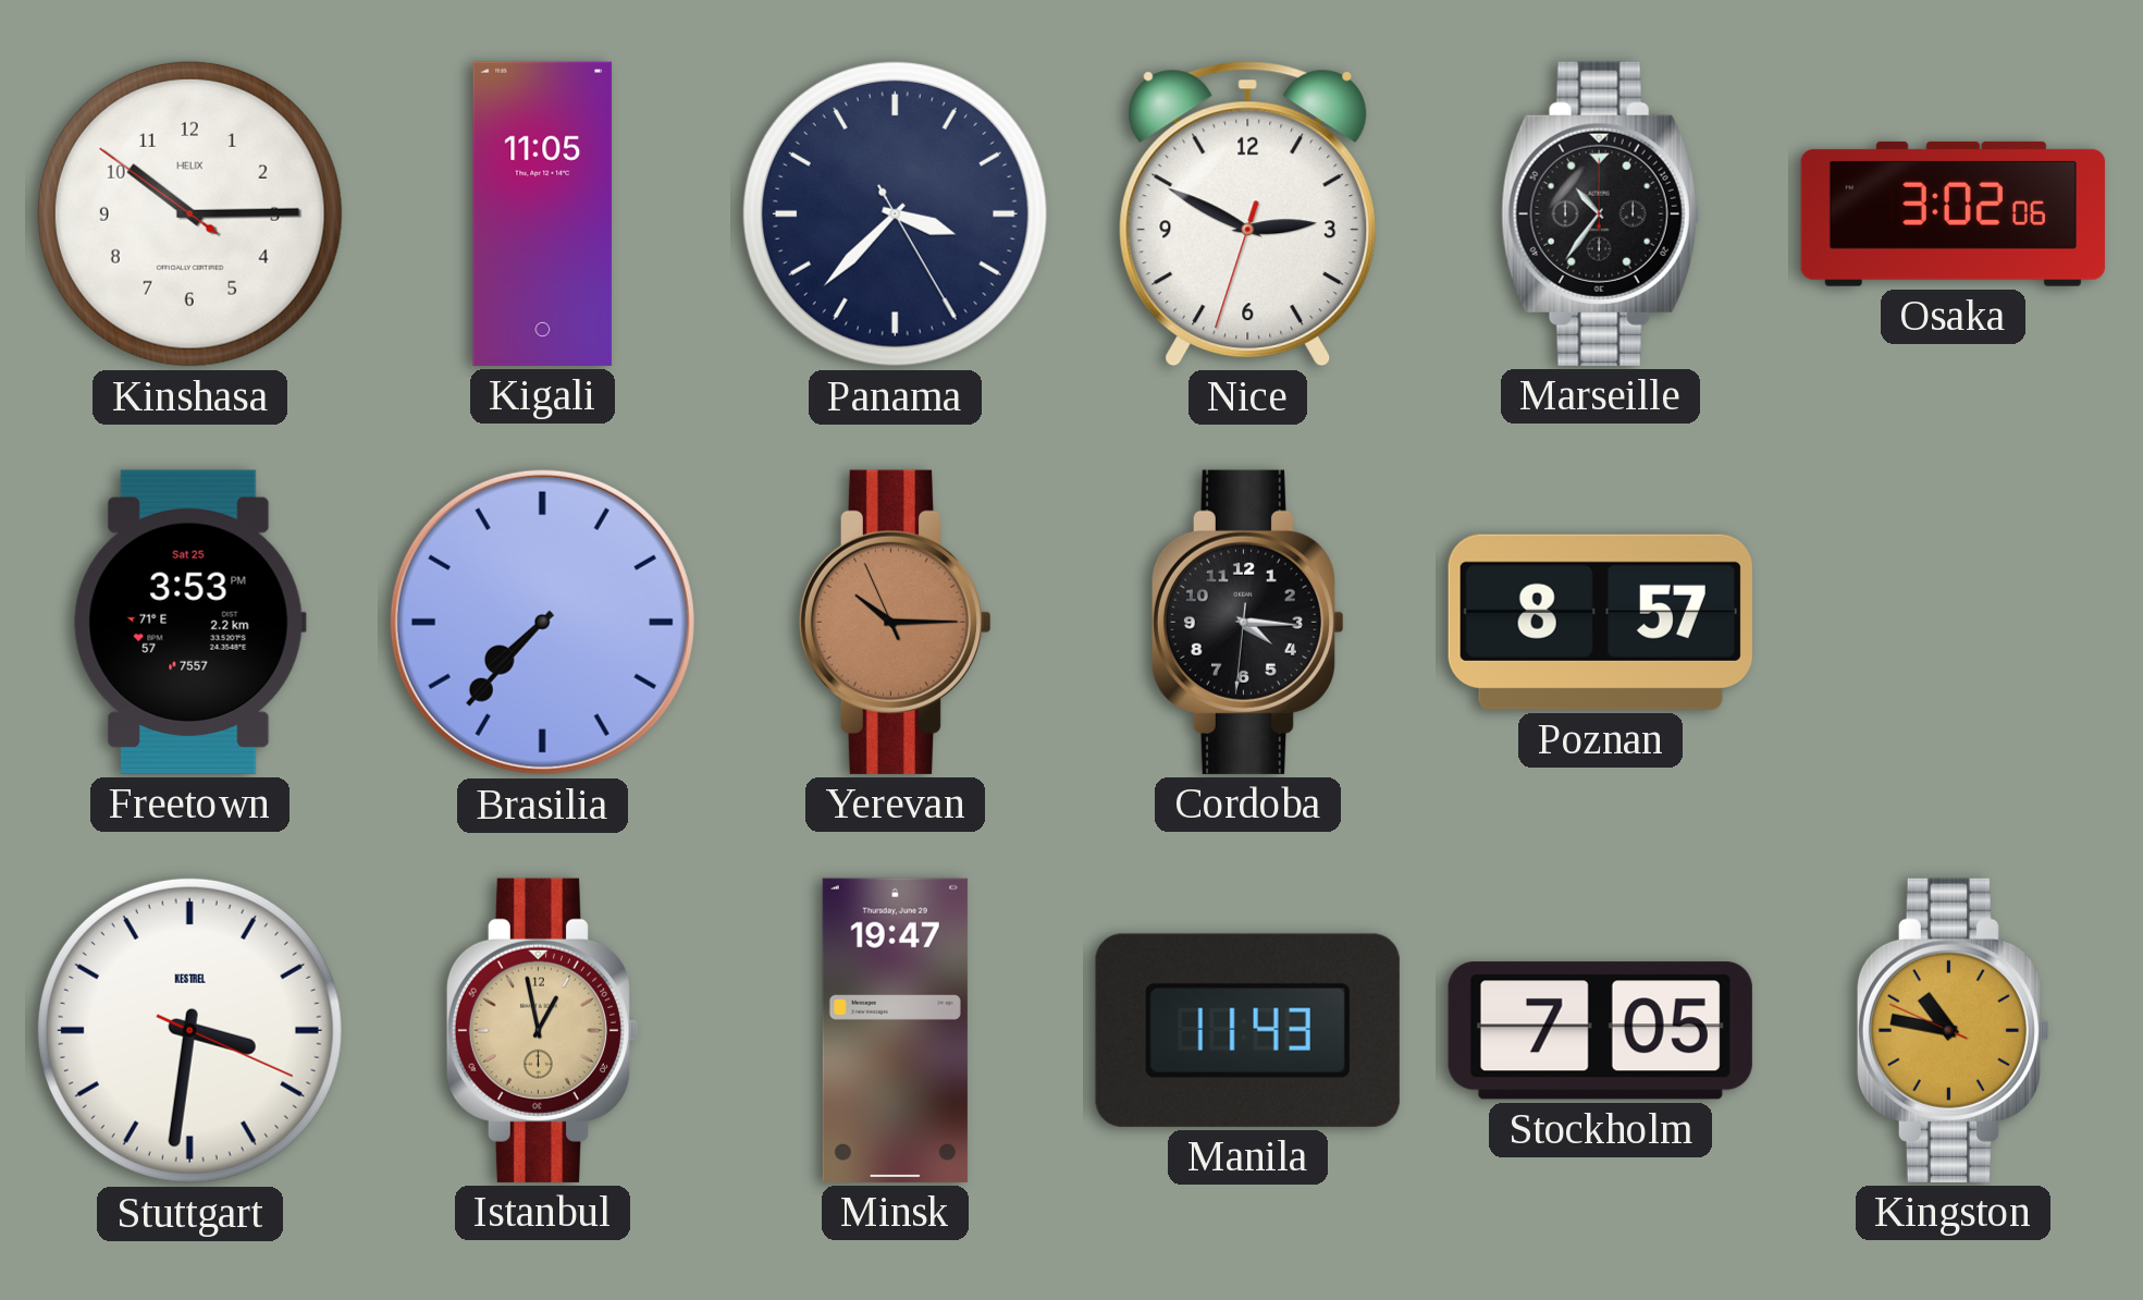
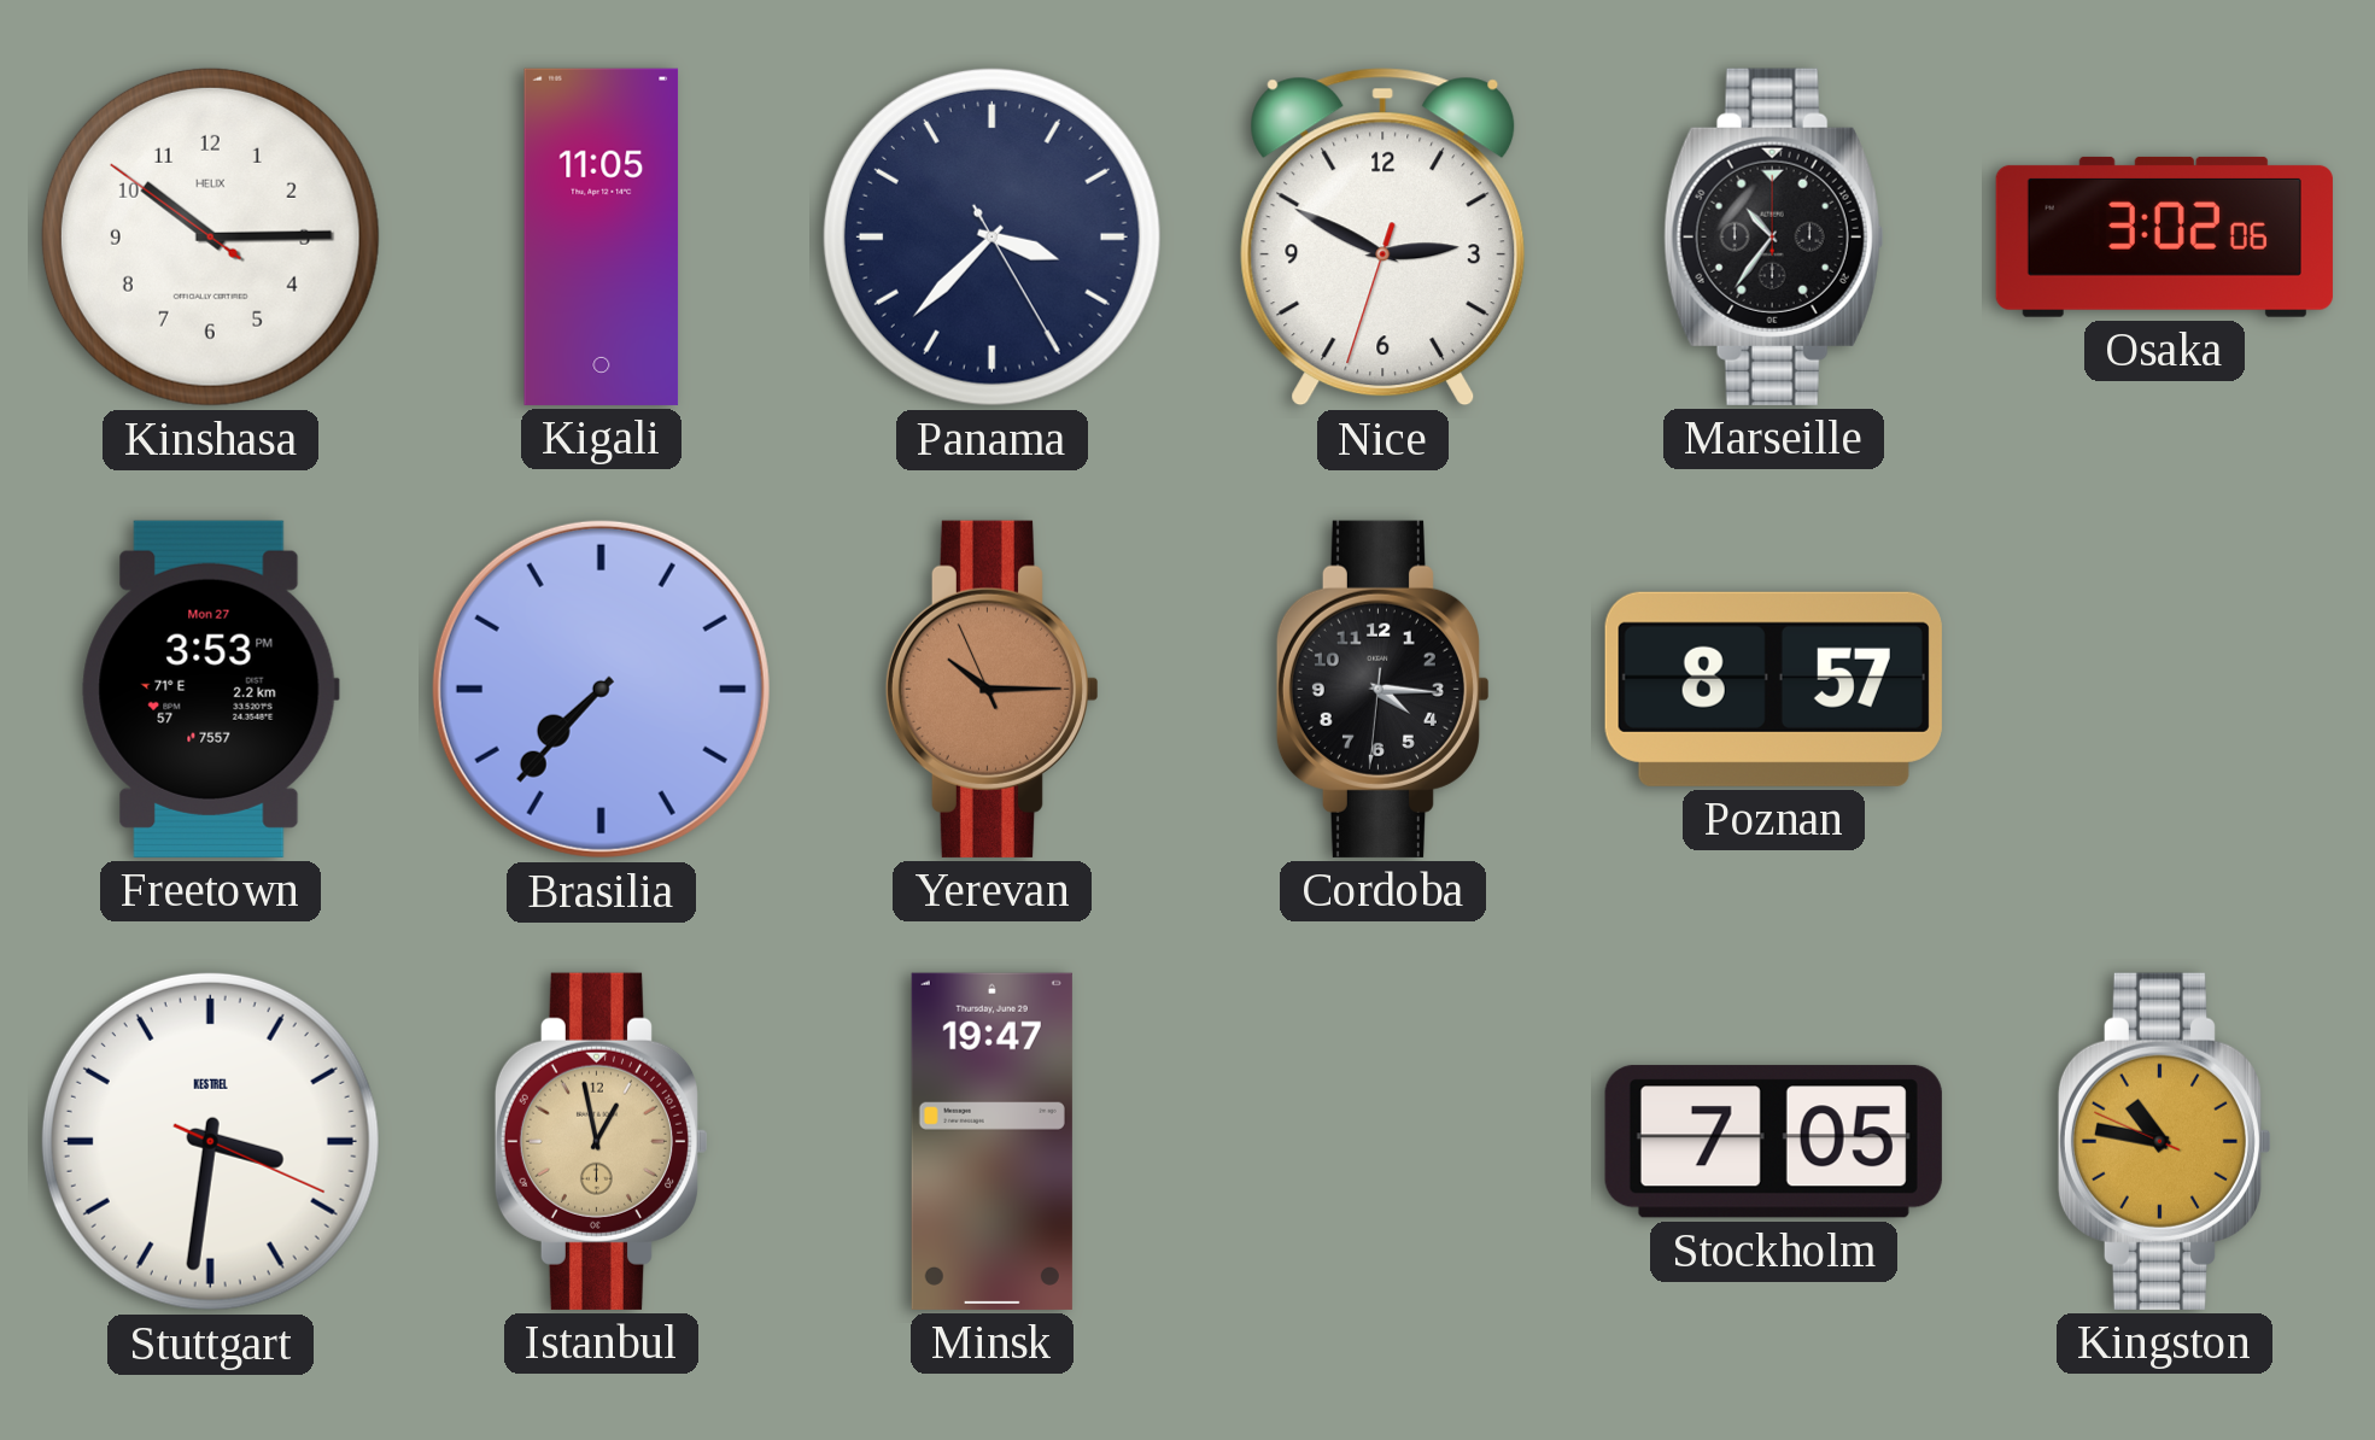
Freetown date: Sat 25 -> Mon 27
Manila: 11:43 -> none
